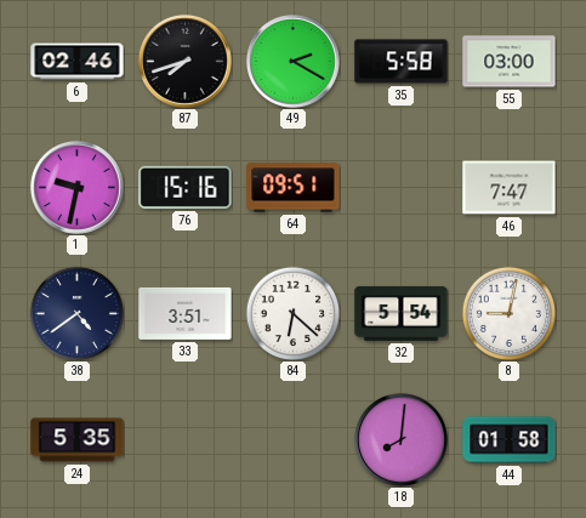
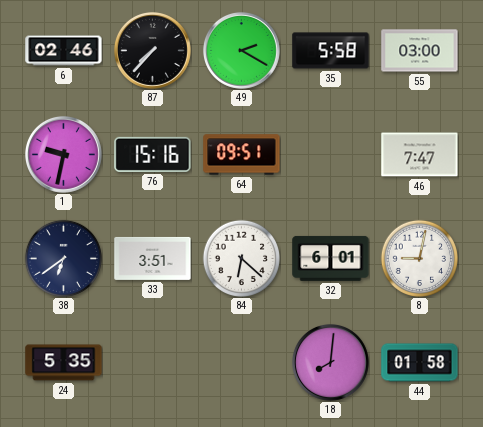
87: 7:42 -> 7:37
38: 4:39 -> 6:39
32: 5:54 -> 6:01
